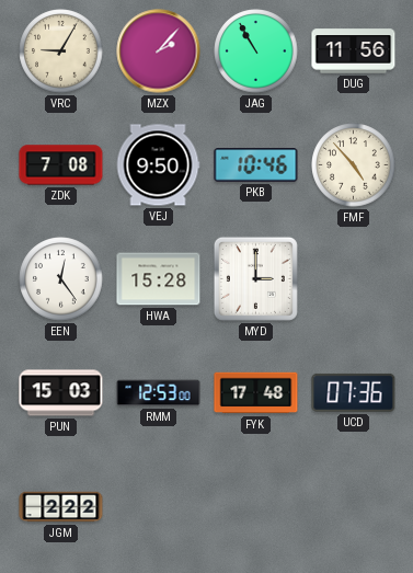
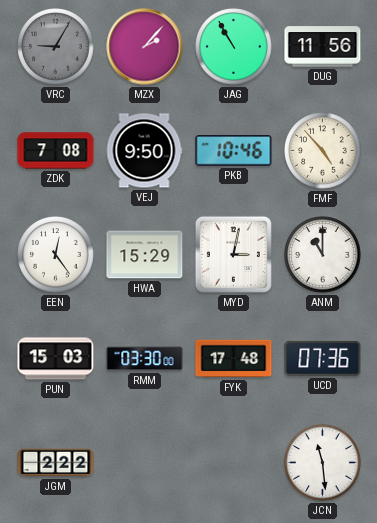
VRC dial: cream -> grey
HWA: 15:28 -> 15:29
MYD: 3:00 -> 3:02
ANM: none -> 11:00
RMM: 12:53 -> 03:30
JCN: none -> 11:29
